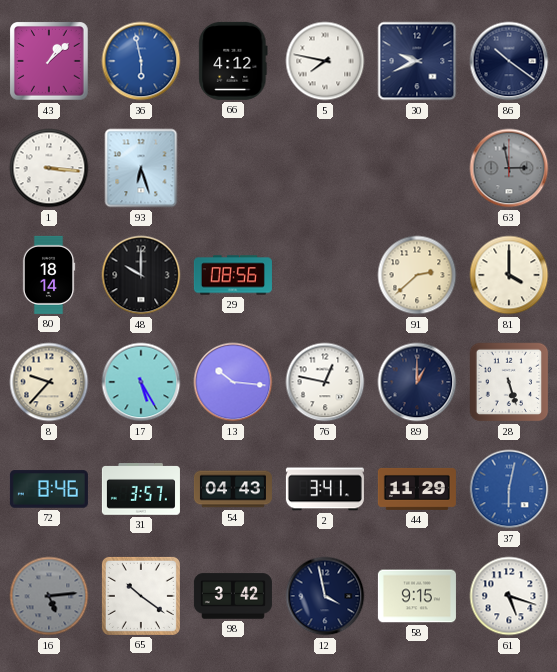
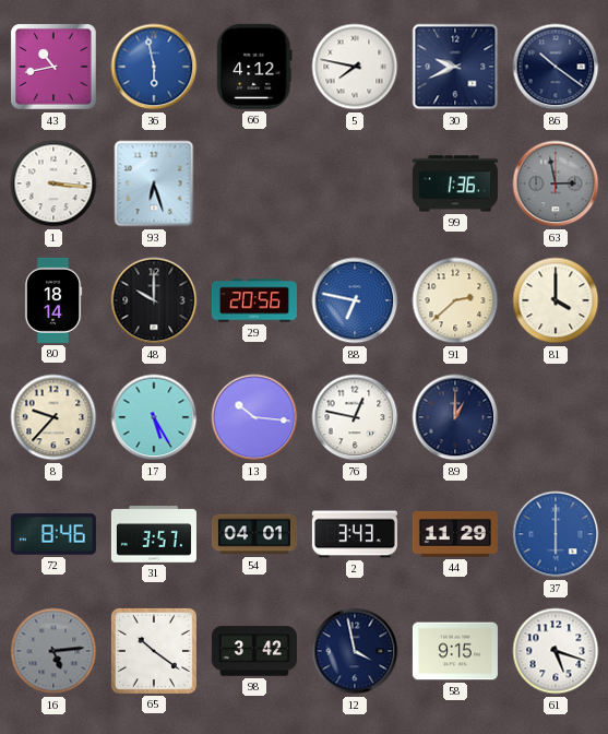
43: 1:08 -> 10:43
99: none -> 1:36
29: 08:56 -> 20:56
88: none -> 6:47
28: 5:27 -> none
54: 04:43 -> 04:01
2: 3:41 -> 3:43
37: 6:02 -> 6:00
